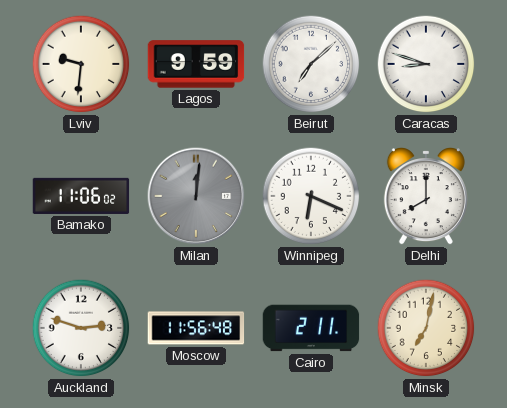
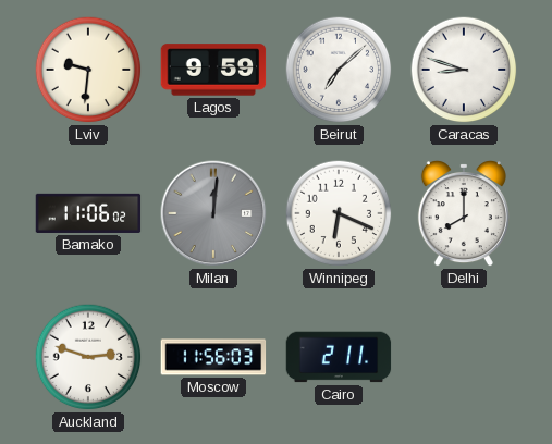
Moscow: 11:56:48 -> 11:56:03
Minsk: 7:02 -> none
